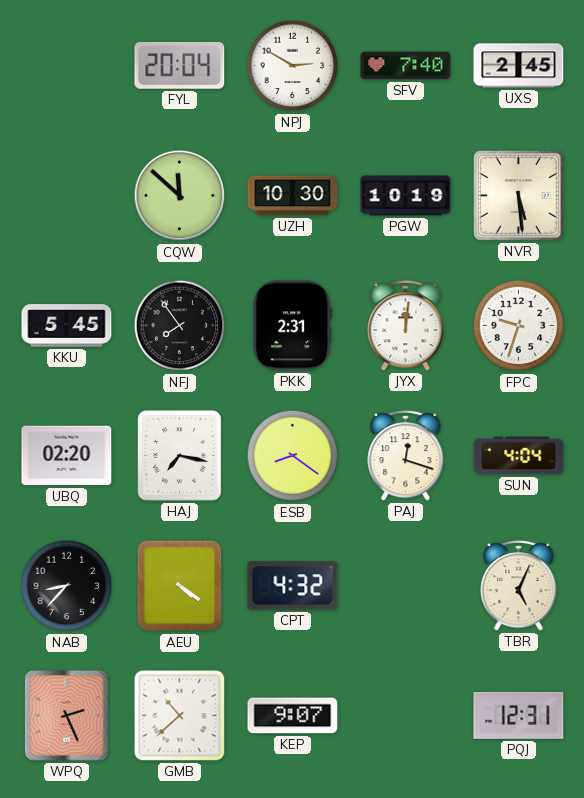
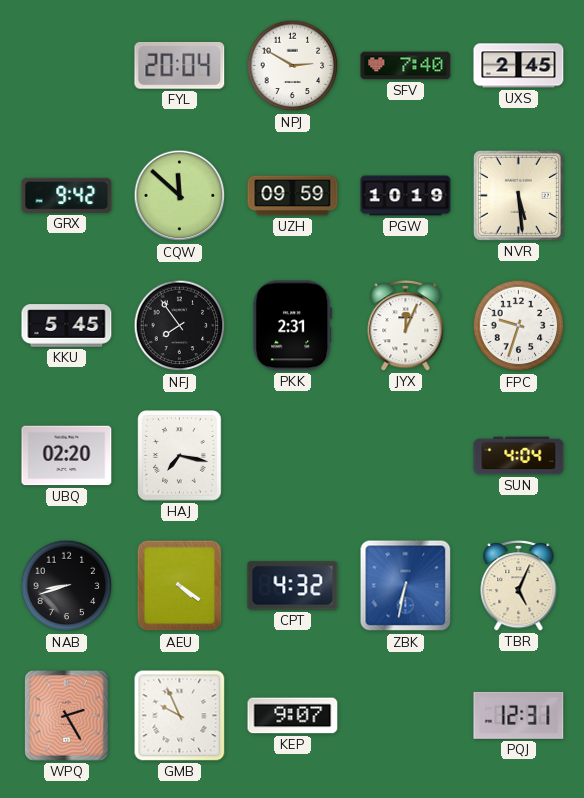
GRX: none -> 9:42
UZH: 10:30 -> 09:59
JYX: 12:01 -> 12:04
ESB: 8:21 -> none
PAJ: 12:18 -> none
NAB: 8:37 -> 8:42
ZBK: none -> 6:32
WPQ: 2:26 -> 2:25
GMB: 10:38 -> 9:56
